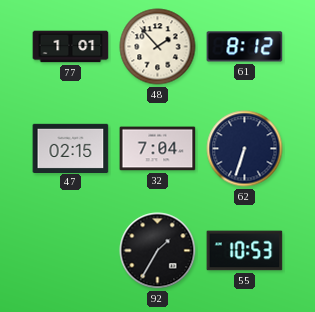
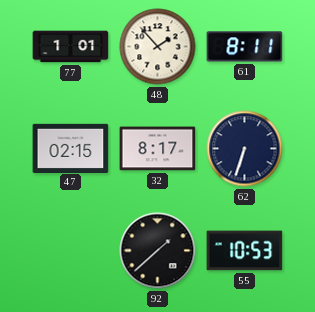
61: 8:12 -> 8:11
32: 7:04 -> 8:17
92: 1:35 -> 1:38
